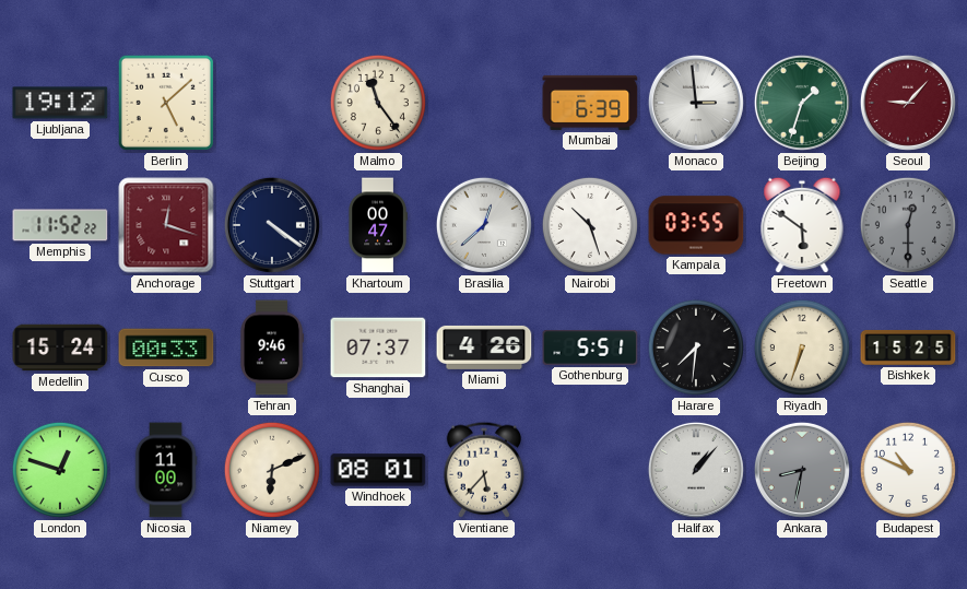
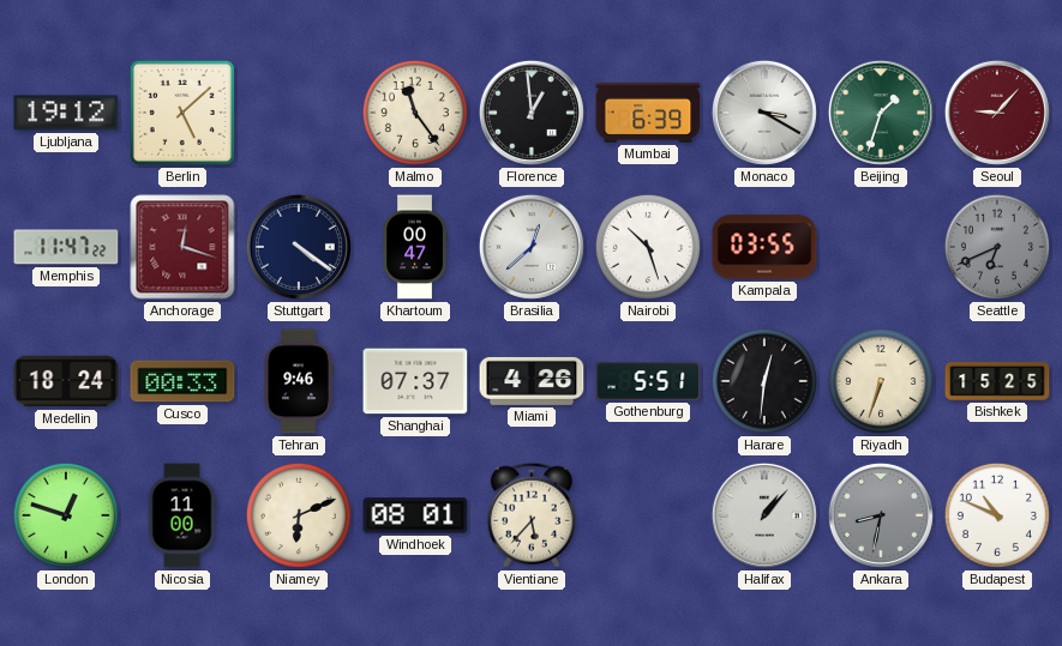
Florence: none -> 12:59
Monaco: 2:59 -> 3:20
Memphis: 11:52 -> 11:47
Freetown: 5:51 -> none
Seattle: 12:30 -> 6:41
Medellin: 15:24 -> 18:24
Harare: 7:31 -> 12:31
